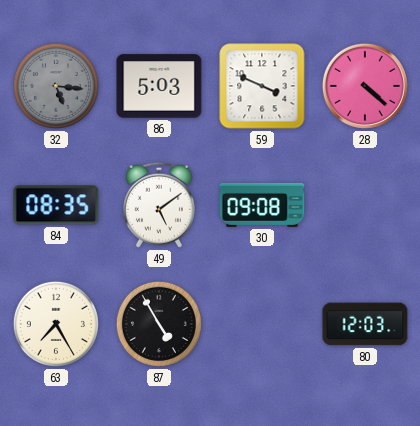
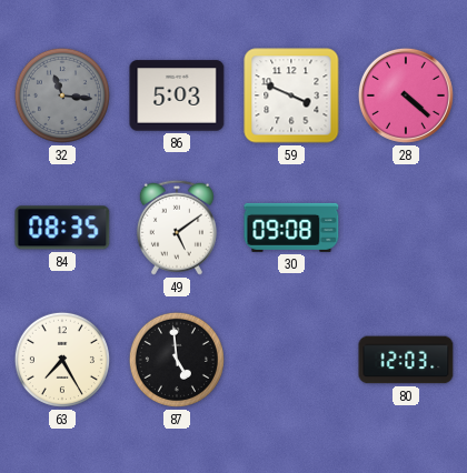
32: 5:16 -> 11:16
87: 4:55 -> 4:59
